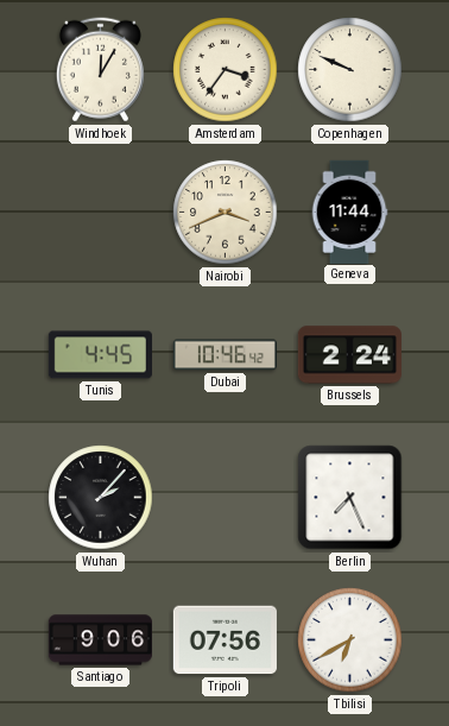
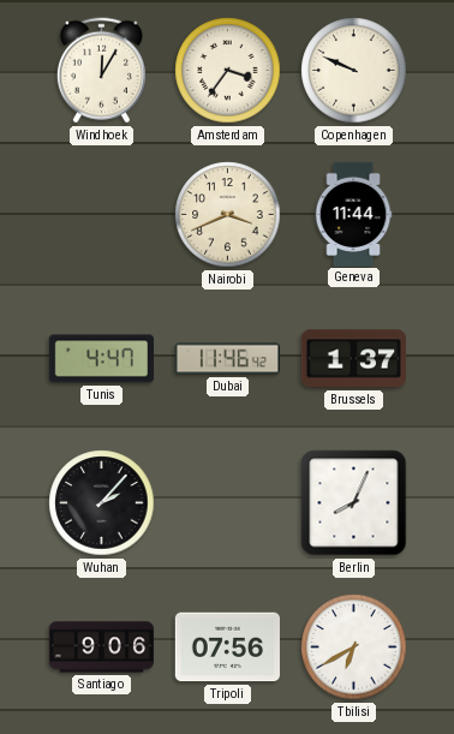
Tunis: 4:45 -> 4:47
Dubai: 10:46 -> 11:46
Brussels: 2:24 -> 1:37
Berlin: 7:26 -> 8:04
